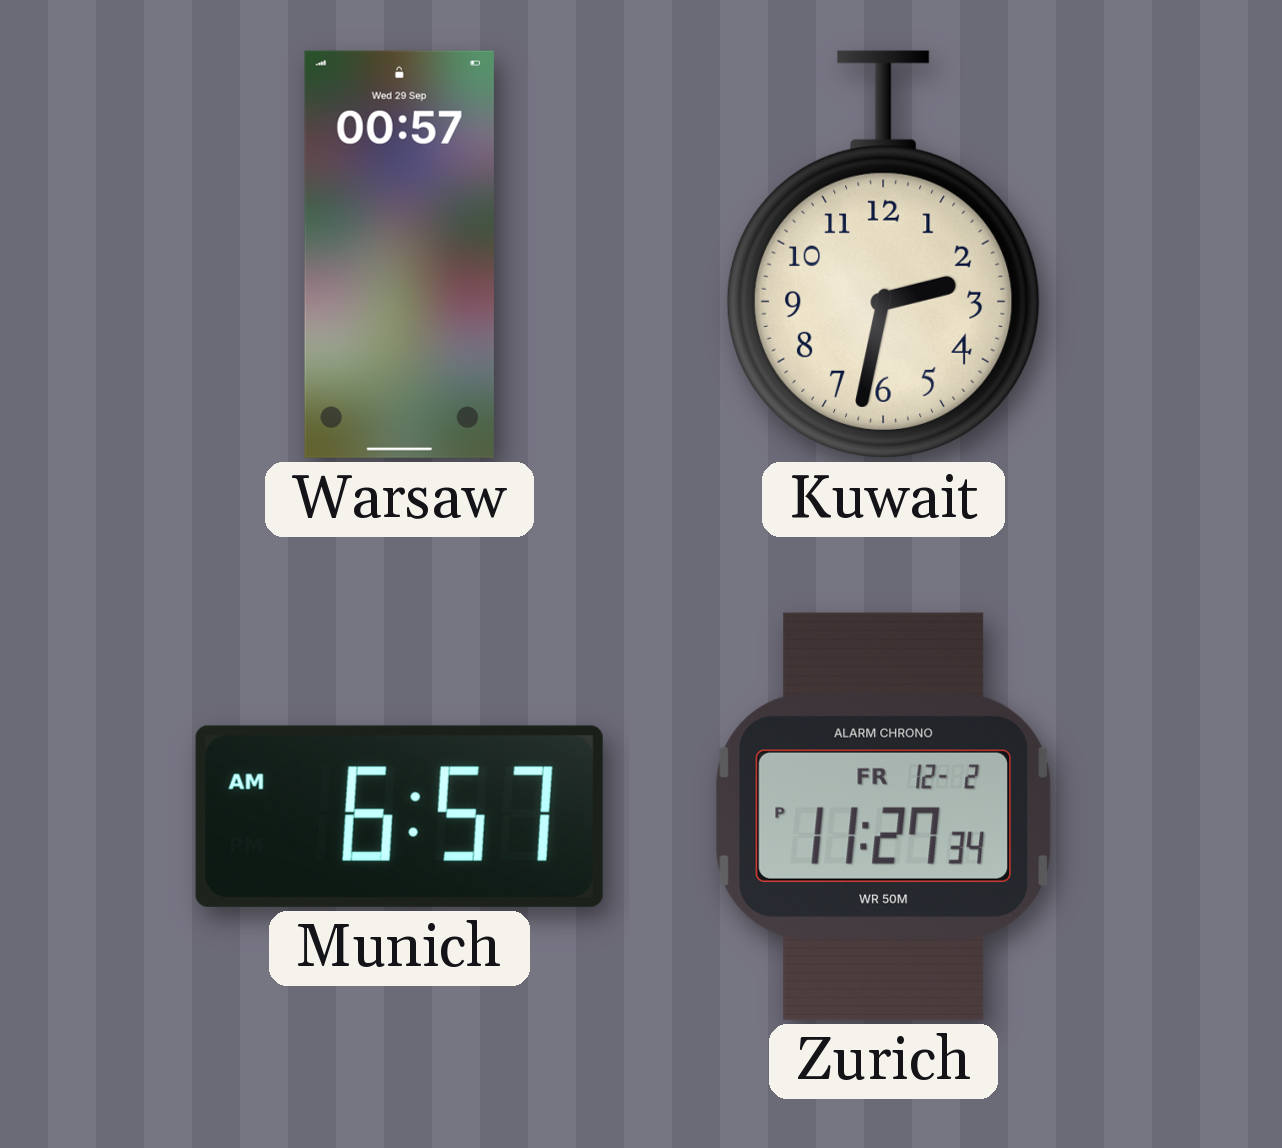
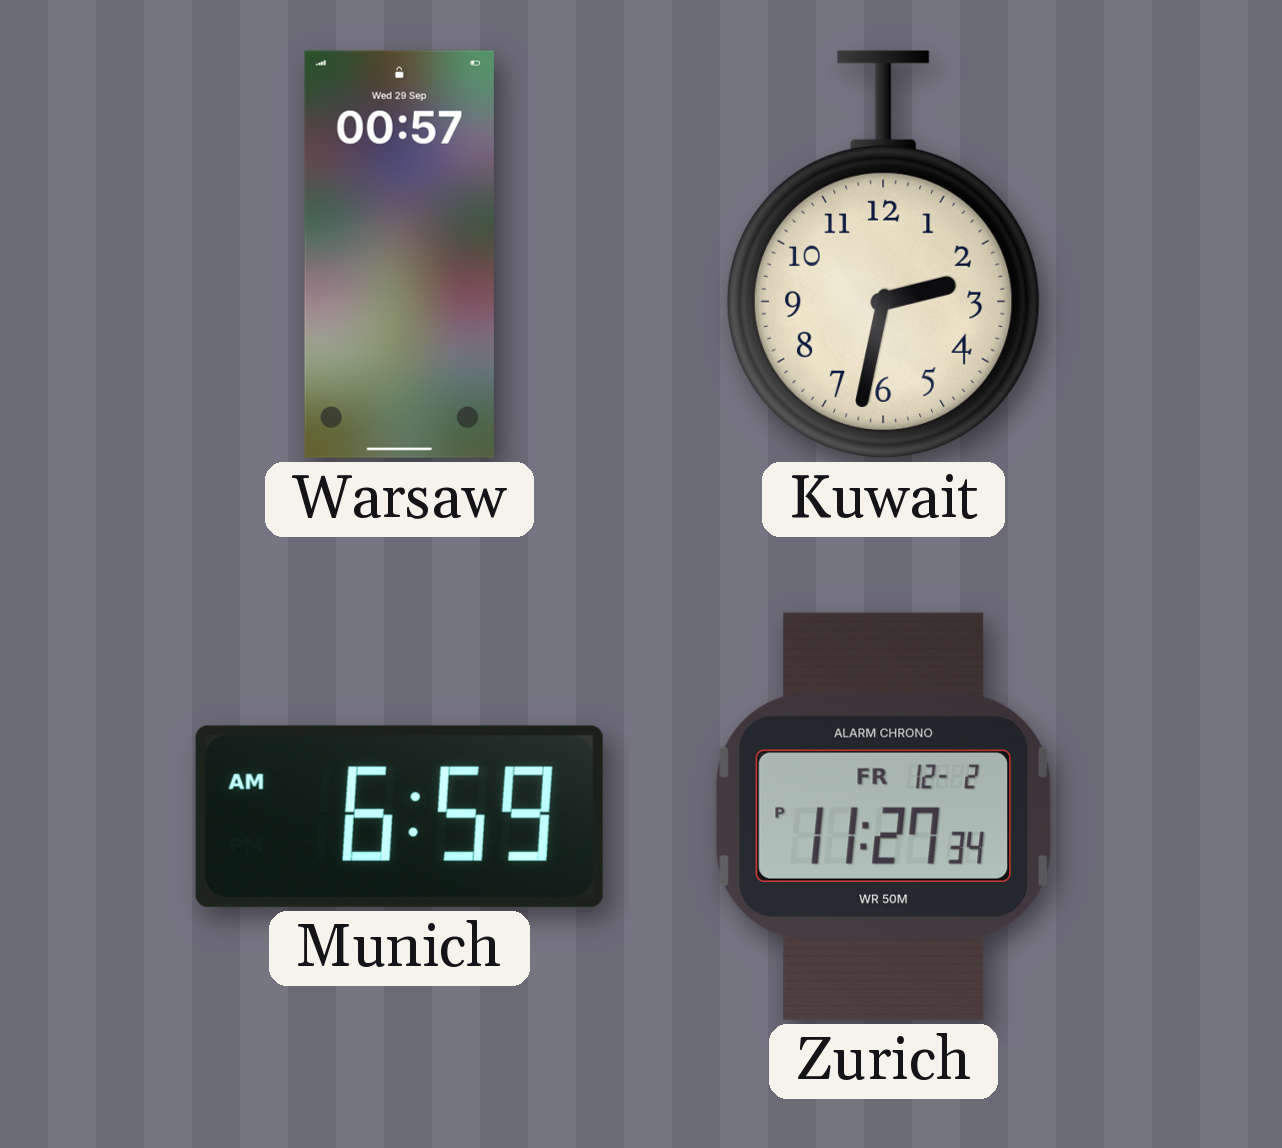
Munich: 6:57 -> 6:59
